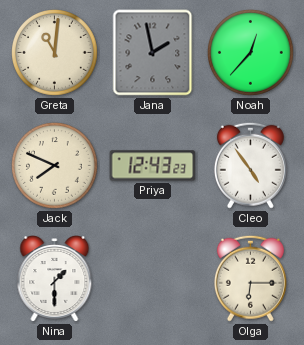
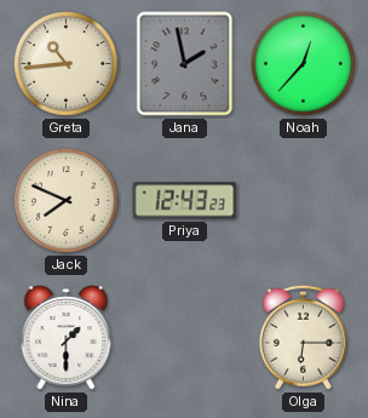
Greta: 11:01 -> 10:44
Cleo: 4:54 -> none
